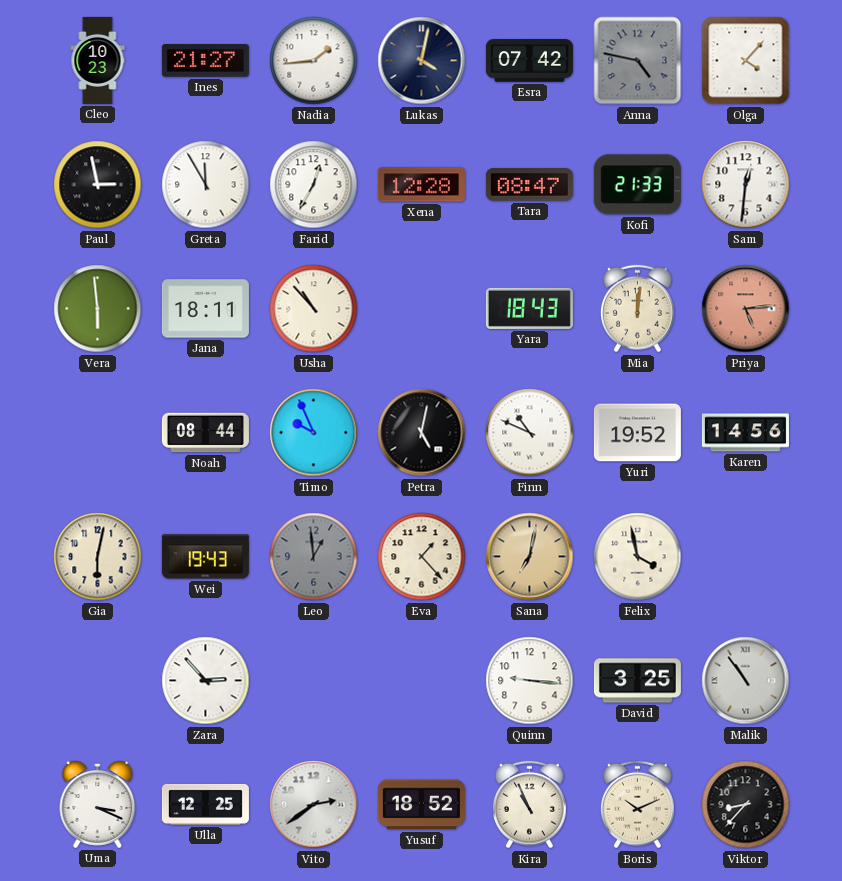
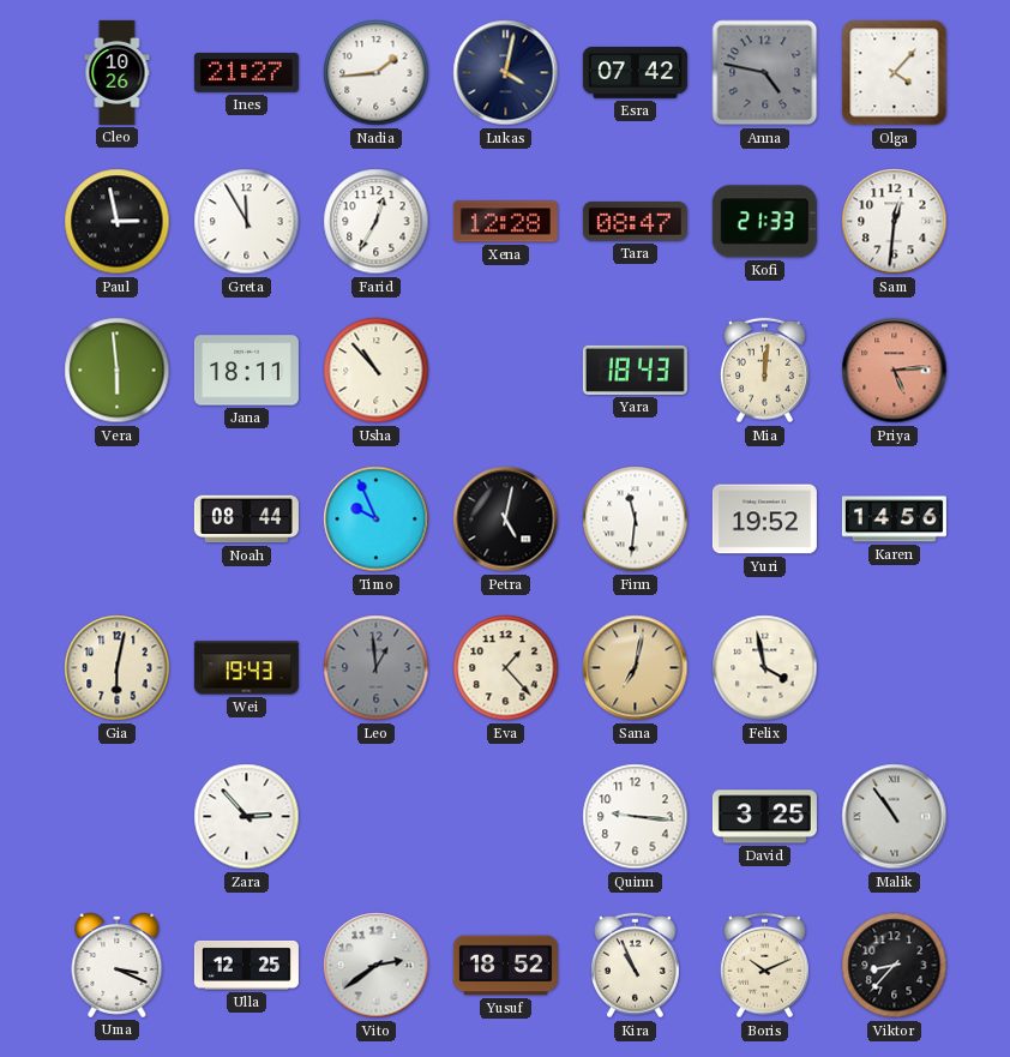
Cleo: 10:23 -> 10:26
Finn: 10:49 -> 11:31
